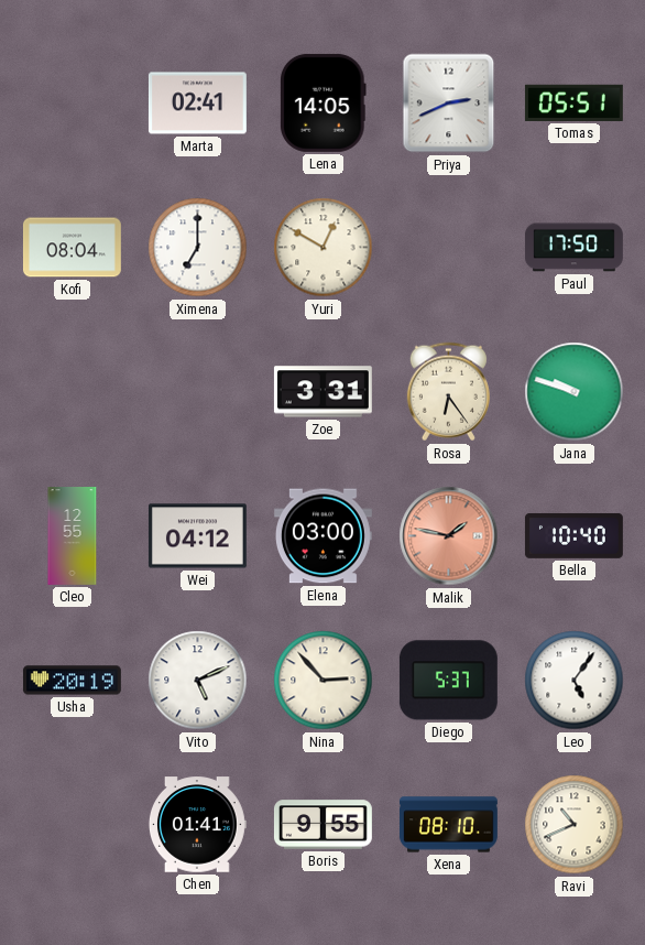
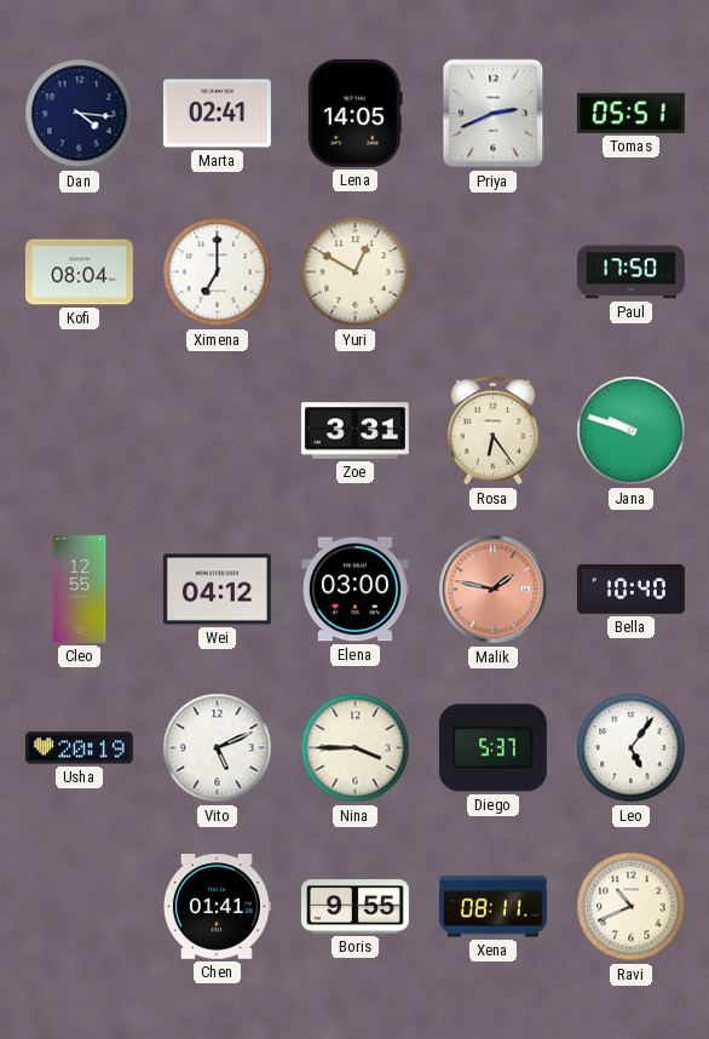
Dan: none -> 4:16
Nina: 2:53 -> 3:45
Xena: 08:10 -> 08:11
